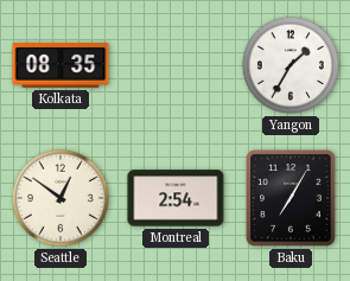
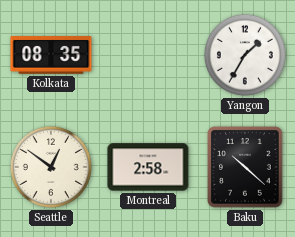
Montreal: 2:54 -> 2:58
Baku: 7:05 -> 10:22
